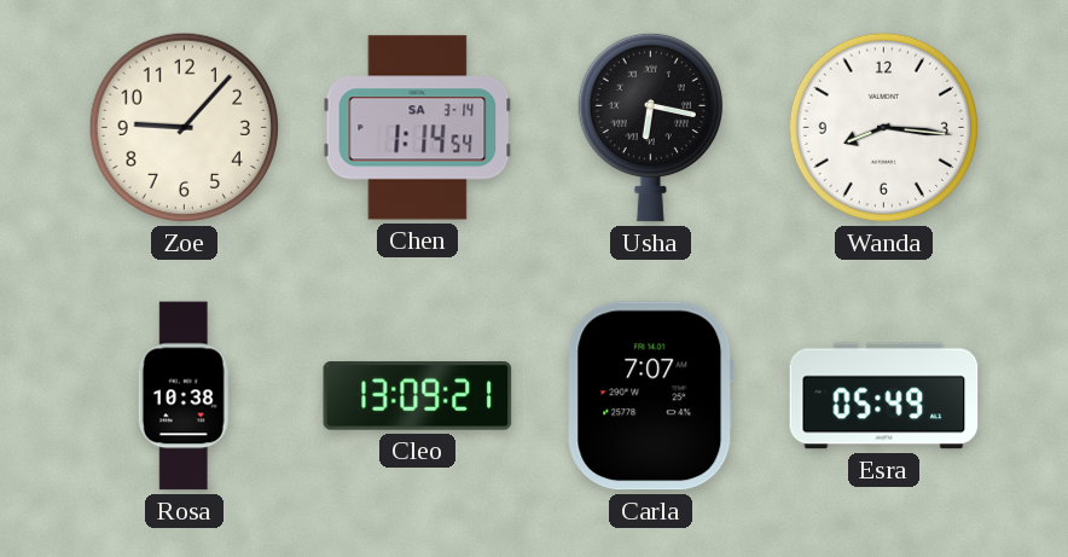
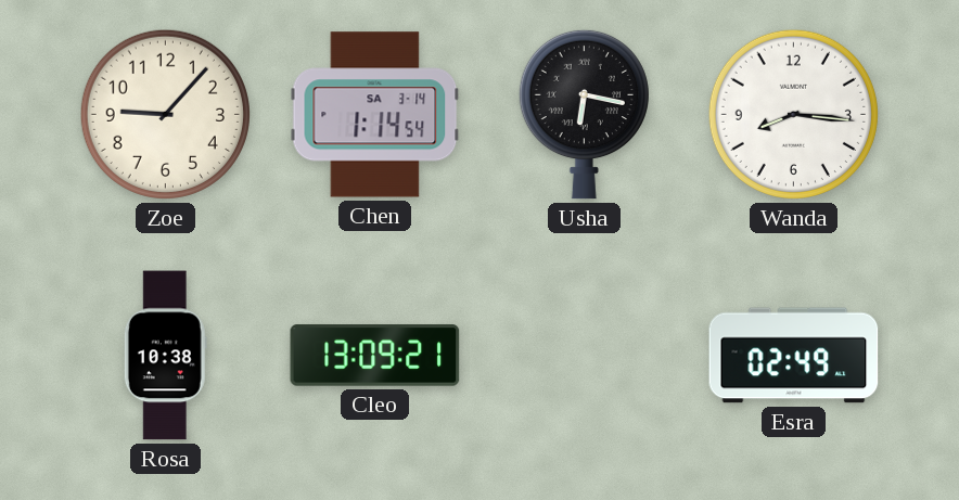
Carla: 7:07 -> none
Esra: 05:49 -> 02:49
